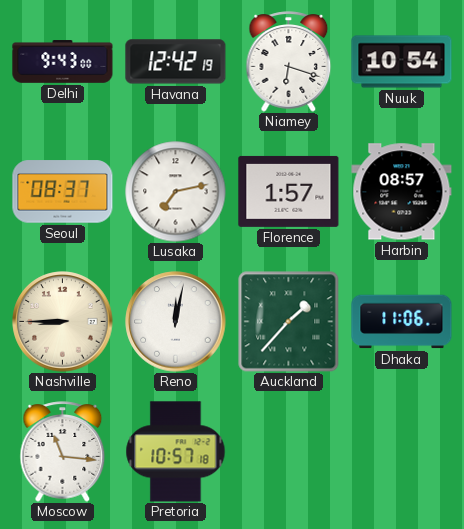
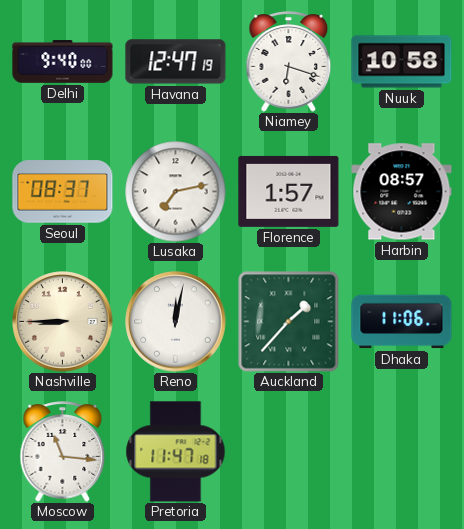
Delhi: 9:43 -> 9:40
Havana: 12:42 -> 12:47
Nuuk: 10:54 -> 10:58
Pretoria: 10:57 -> 11:47
